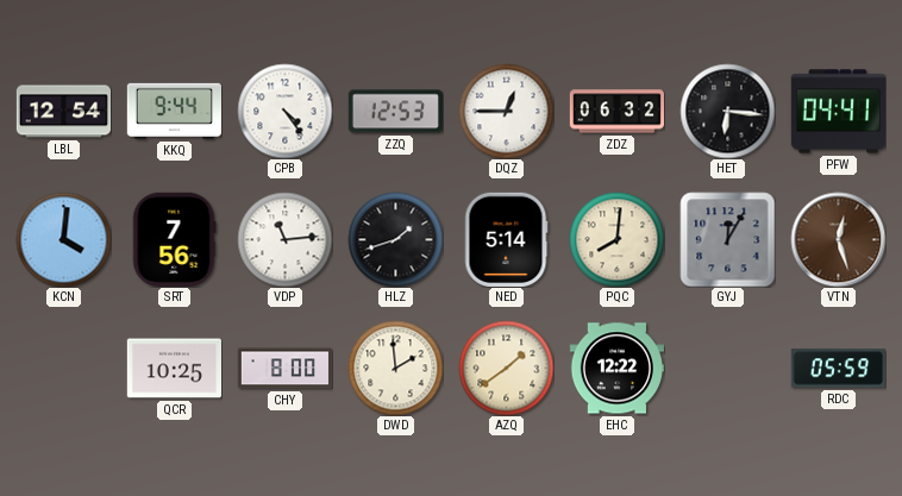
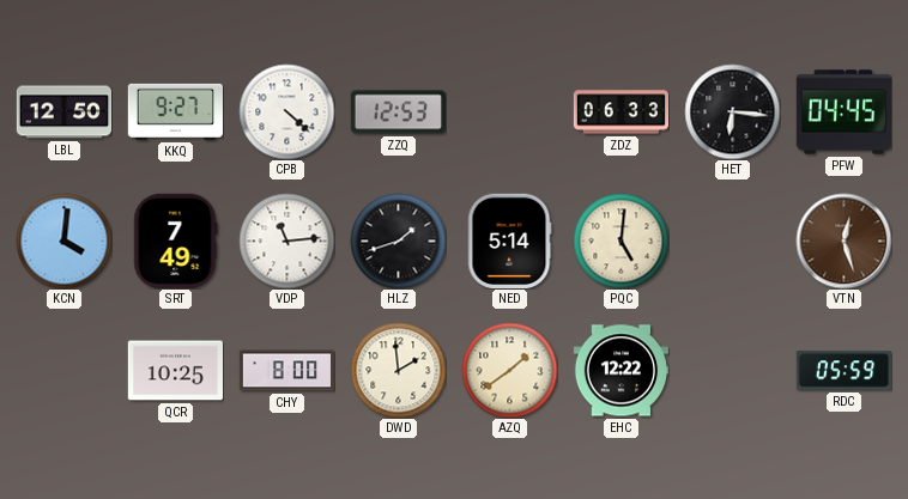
LBL: 12:54 -> 12:50
KKQ: 9:44 -> 9:27
CPB: 4:24 -> 4:22
DQZ: 12:45 -> none
ZDZ: 06:32 -> 06:33
PFW: 04:41 -> 04:45
SRT: 7:56 -> 7:49
PQC: 8:01 -> 5:01
GYJ: 12:05 -> none
